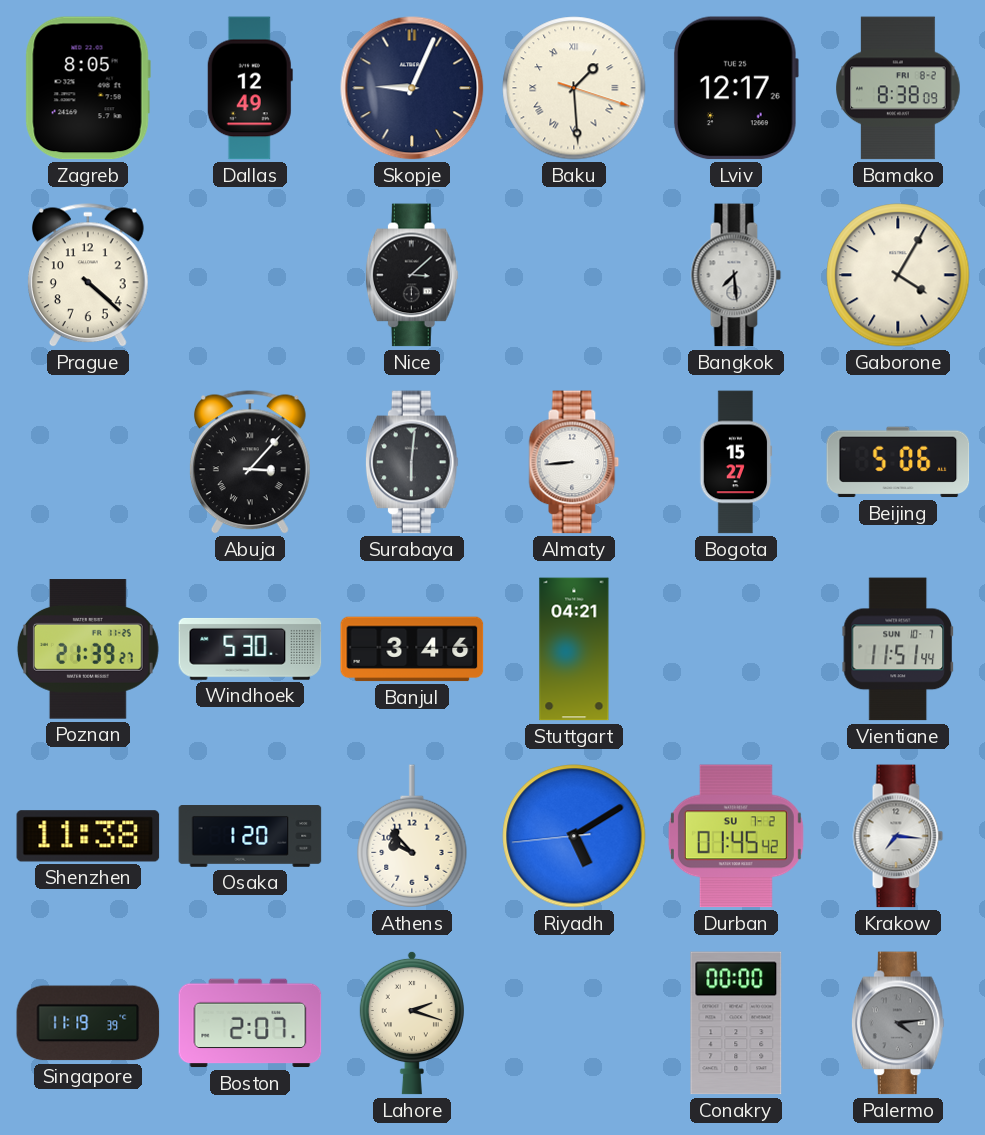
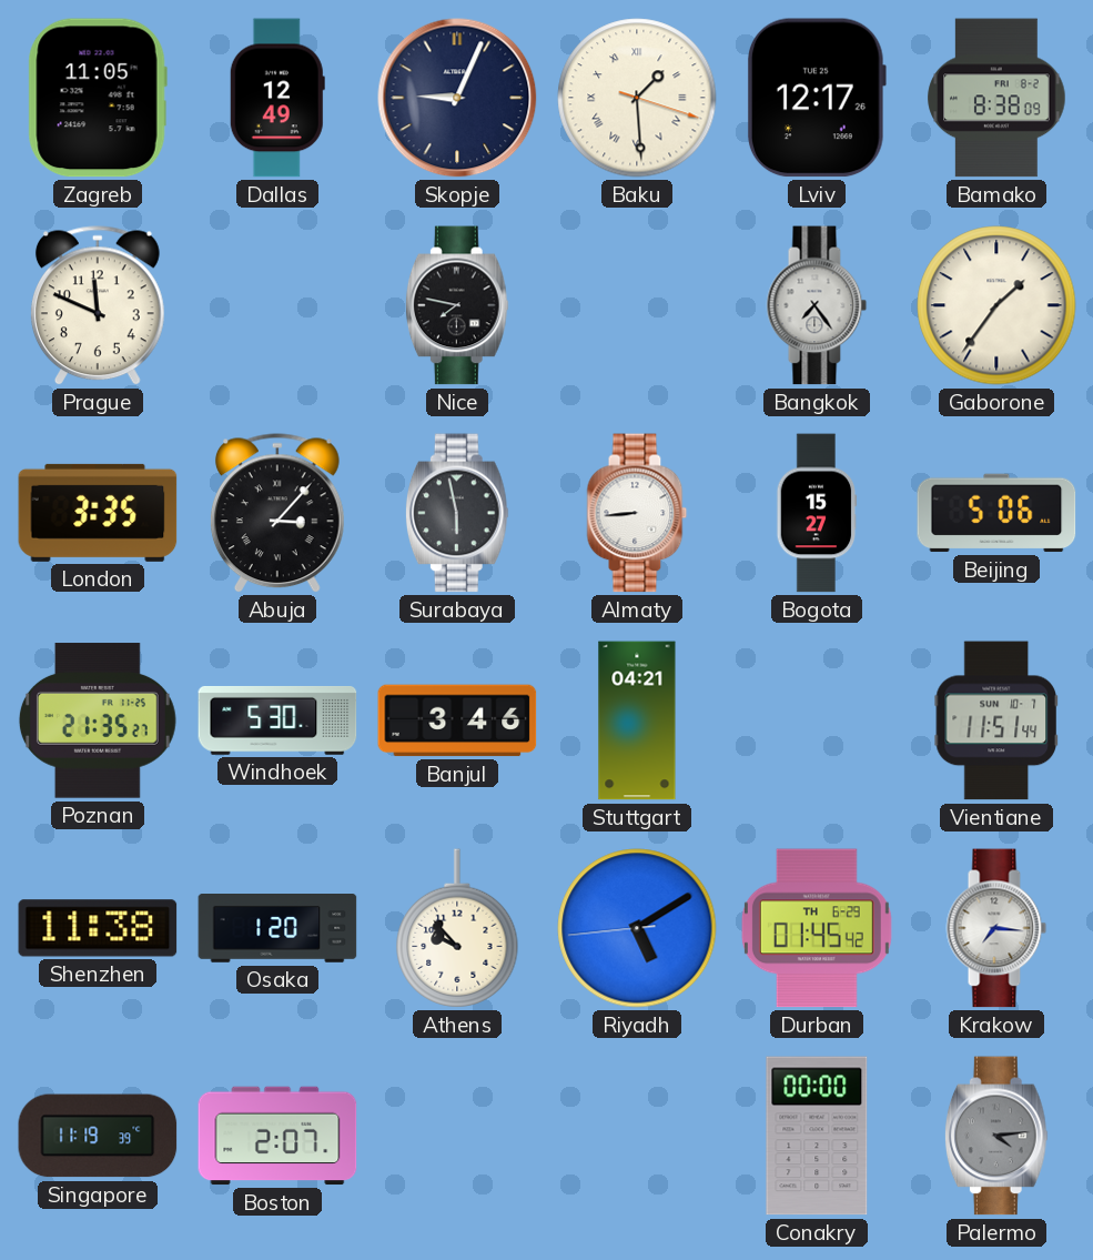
Zagreb: 8:05 -> 11:05
Prague: 4:22 -> 11:49
Nice: 3:08 -> 7:47
Bangkok: 7:29 -> 7:24
Gaborone: 4:05 -> 1:36
London: none -> 3:35
Surabaya: 6:01 -> 5:58
Poznan: 21:39 -> 21:35
Durban date: SU 7-2 -> TH 6-29
Lahore: 2:18 -> none
